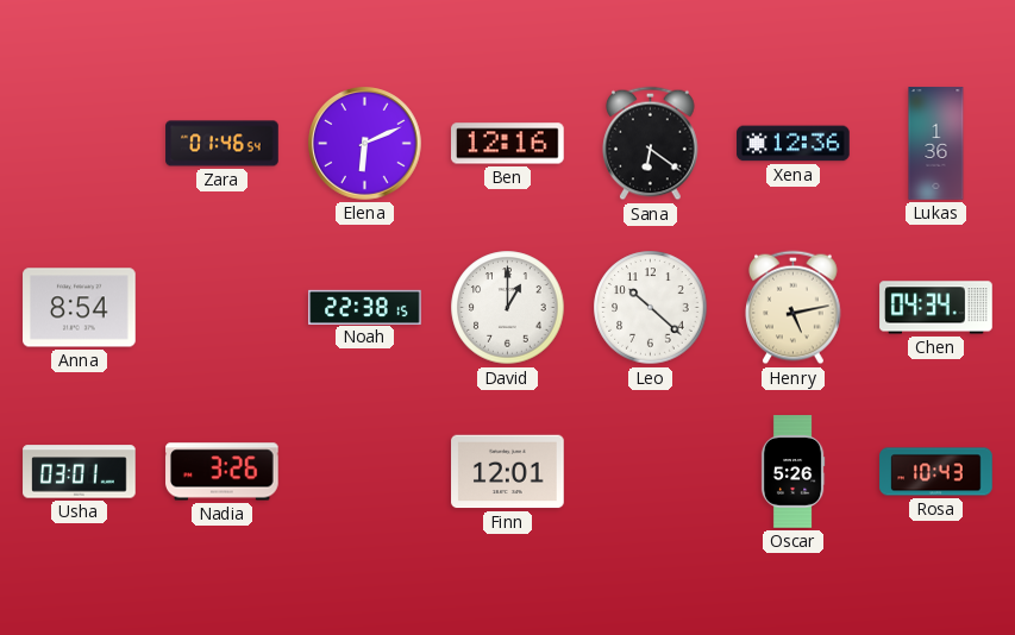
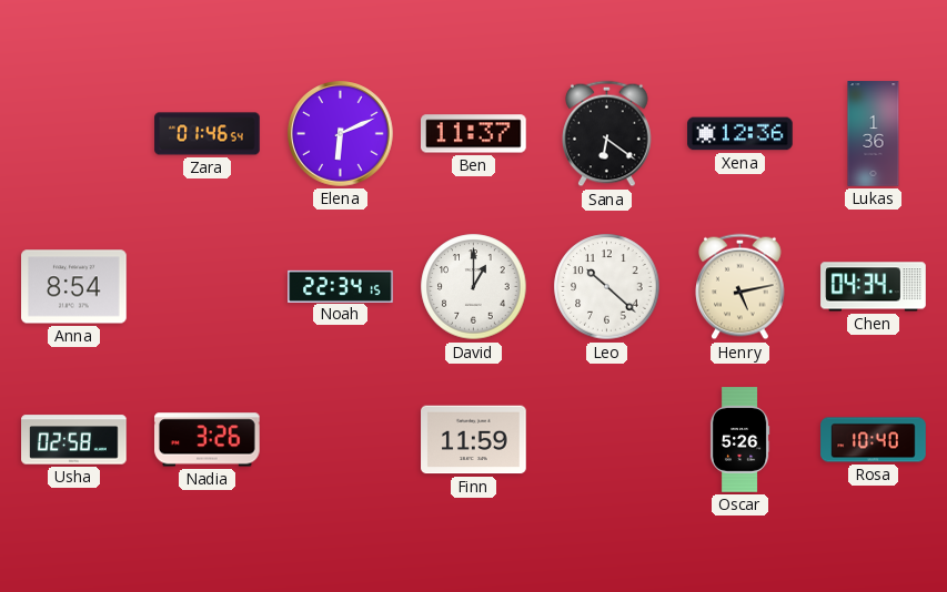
Ben: 12:16 -> 11:37
Noah: 22:38 -> 22:34
Usha: 03:01 -> 02:58
Finn: 12:01 -> 11:59
Rosa: 10:43 -> 10:40
